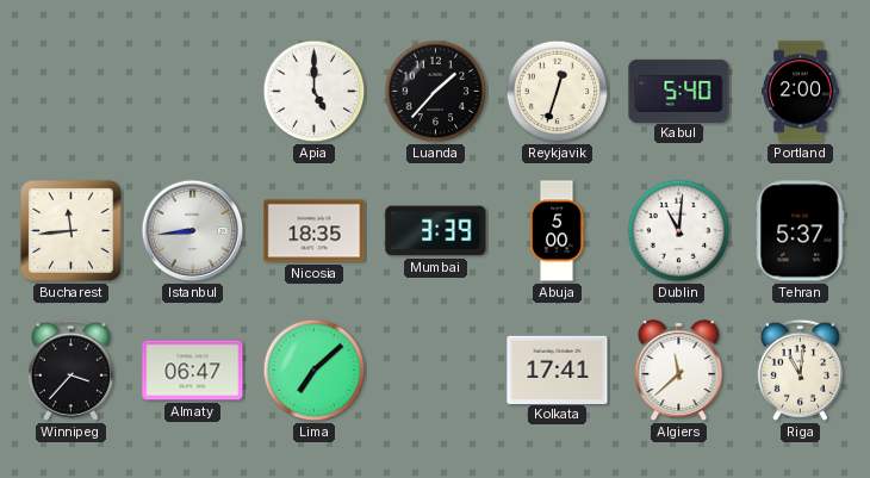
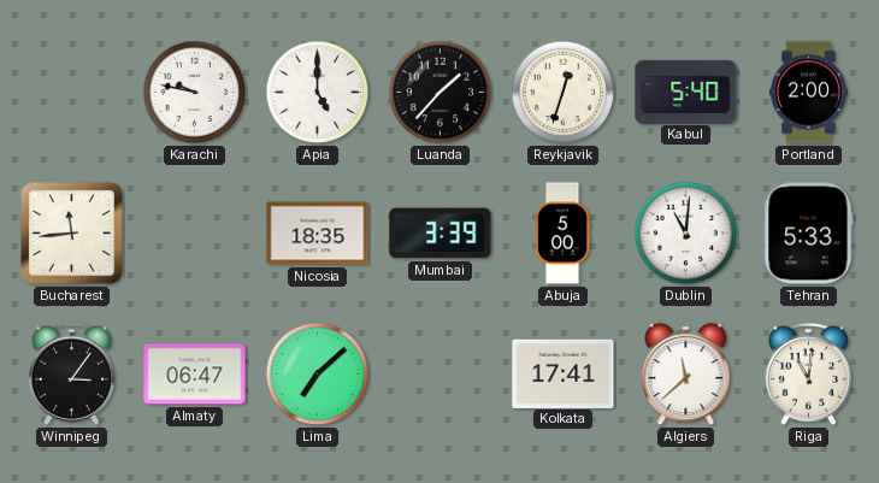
Karachi: none -> 9:47
Istanbul: 8:44 -> none
Tehran: 5:37 -> 5:33
Winnipeg: 3:37 -> 3:06
